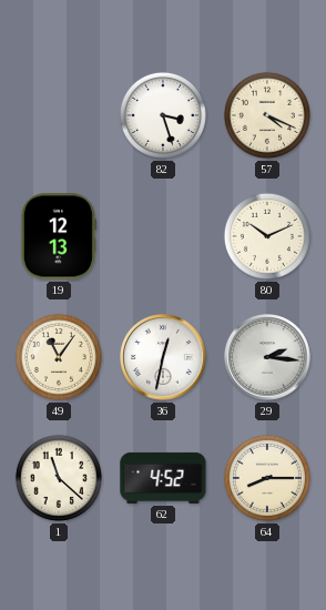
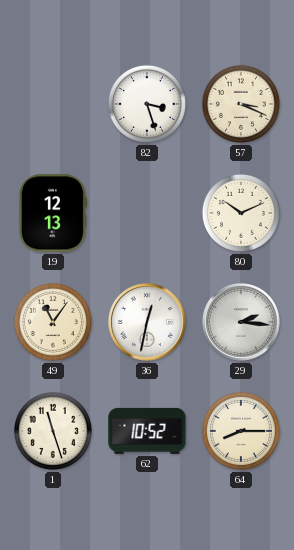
57: 4:19 -> 3:19
1: 11:22 -> 11:27
62: 4:52 -> 10:52
